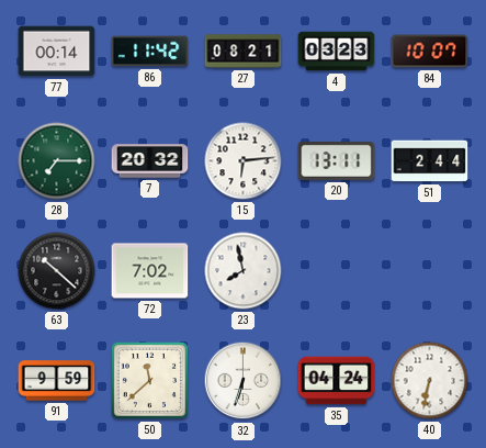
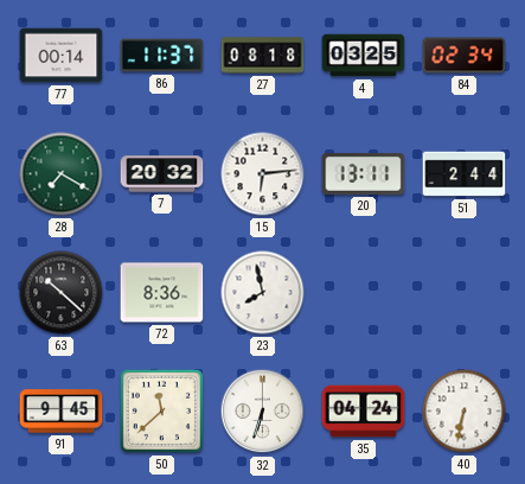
86: 11:42 -> 11:37
27: 08:21 -> 08:18
4: 03:23 -> 03:25
84: 10:07 -> 02:34
28: 7:15 -> 7:20
72: 7:02 -> 8:36
91: 9:59 -> 9:45
